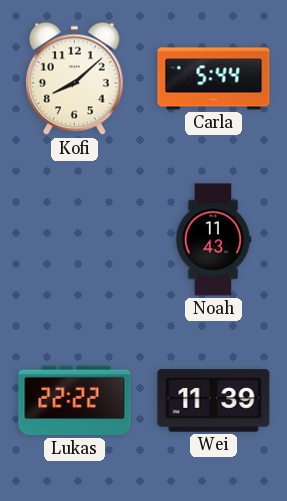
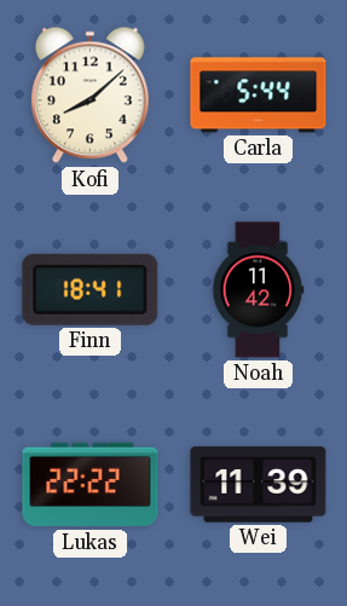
Finn: none -> 18:41
Noah: 11:43 -> 11:42
